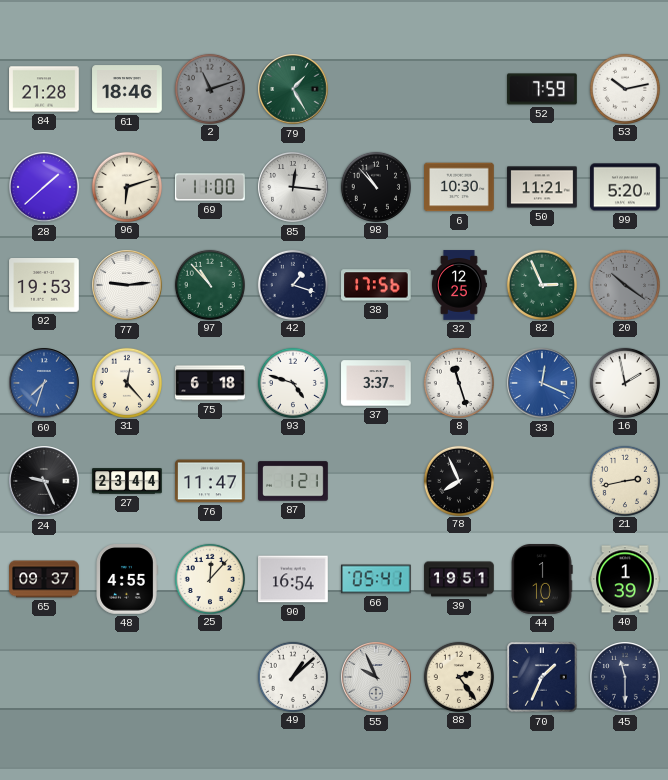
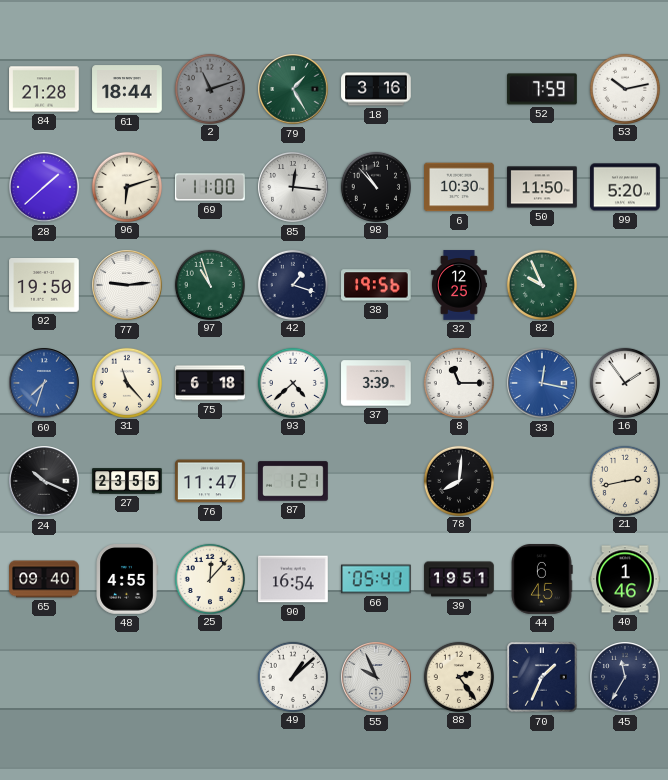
61: 18:46 -> 18:44
18: none -> 3:16
50: 11:21 -> 11:50
92: 19:53 -> 19:50
97: 10:53 -> 10:57
38: 17:56 -> 19:56
82: 2:56 -> 9:56
20: 10:21 -> none
31: 12:23 -> 11:23
93: 4:48 -> 4:38
37: 3:37 -> 3:39
8: 11:27 -> 11:15
33: 12:19 -> 12:17
16: 1:58 -> 1:54
24: 9:26 -> 10:19
27: 23:44 -> 23:55
78: 7:56 -> 8:01
65: 09:37 -> 09:40
44: 1:10 -> 6:45
40: 1:39 -> 1:46
45: 11:30 -> 11:35
